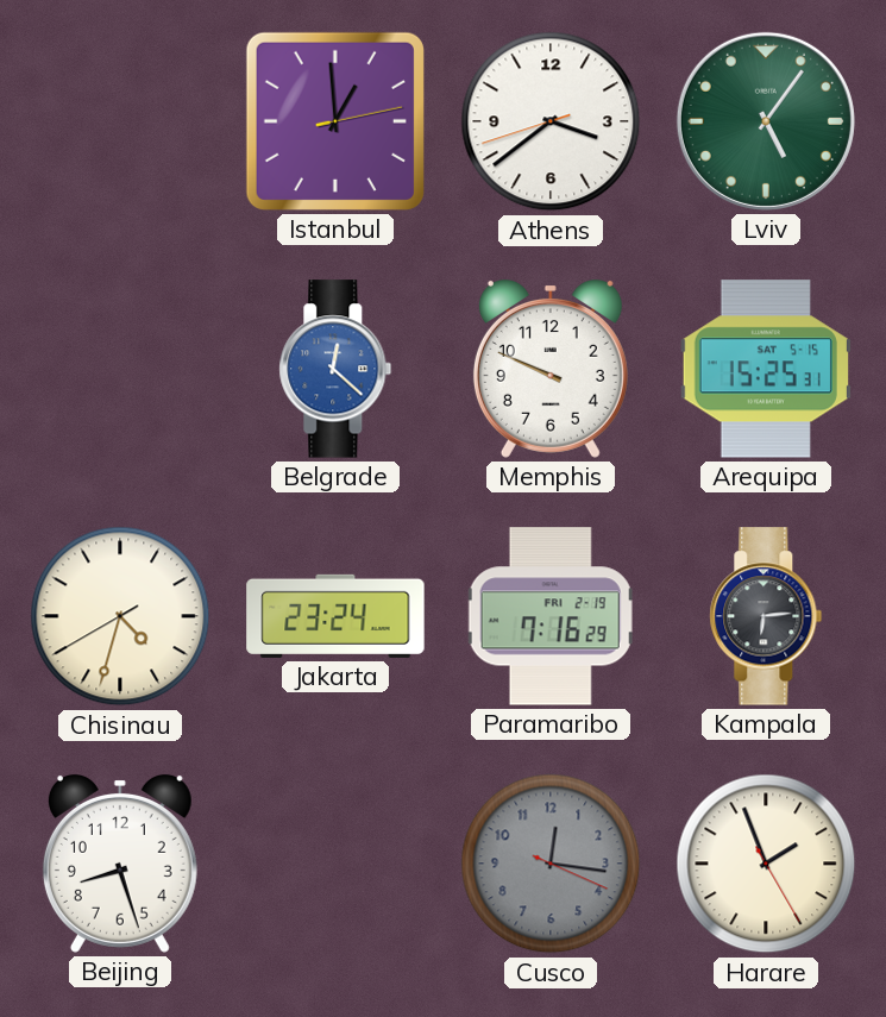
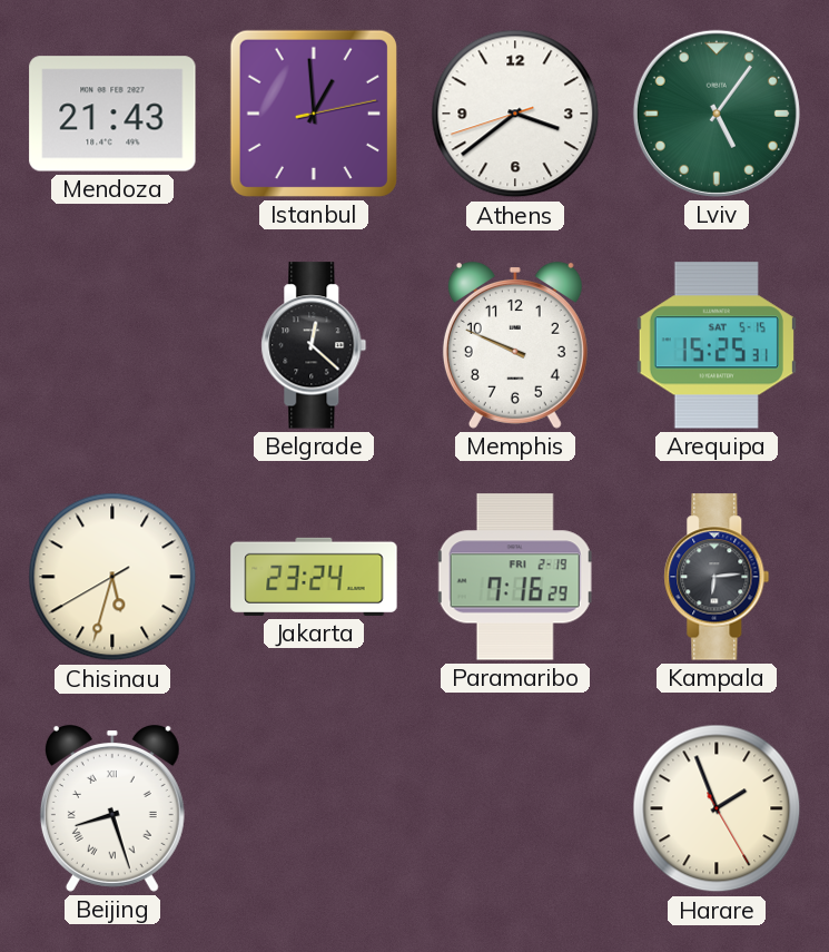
Mendoza: none -> 21:43
Belgrade dial: blue -> black
Chisinau: 4:32 -> 5:32
Beijing numerals: Arabic -> Roman
Cusco: 12:16 -> none
